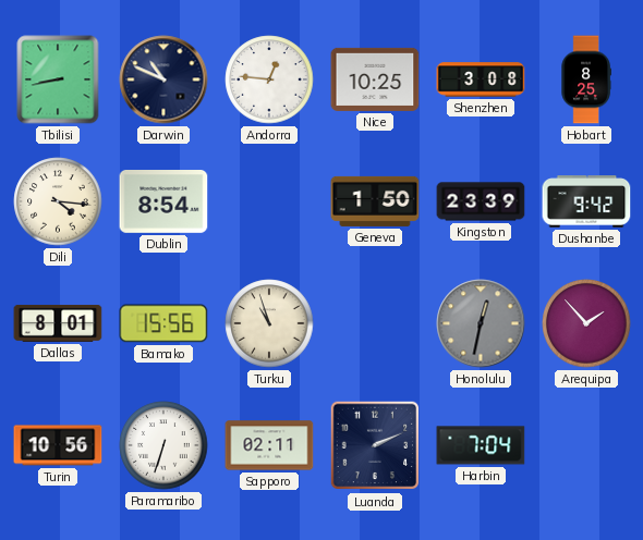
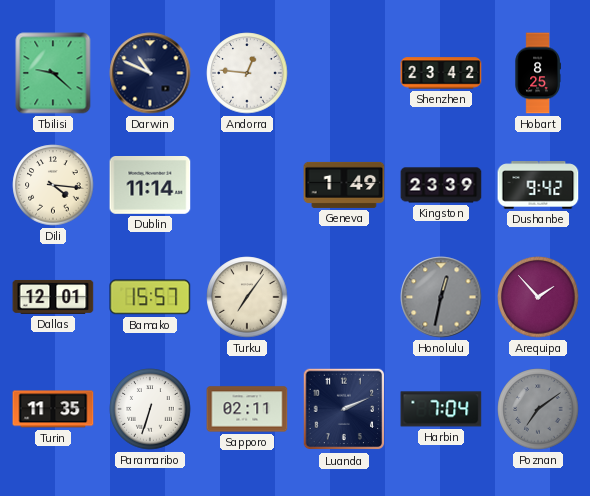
Tbilisi: 8:43 -> 9:22
Nice: 10:25 -> none
Shenzhen: 3:08 -> 23:42
Dublin: 8:54 -> 11:14
Geneva: 1:50 -> 1:49
Dallas: 8:01 -> 12:01
Bamako: 15:56 -> 15:57
Turku: 10:57 -> 7:06
Turin: 10:56 -> 11:35
Poznan: none -> 7:09
